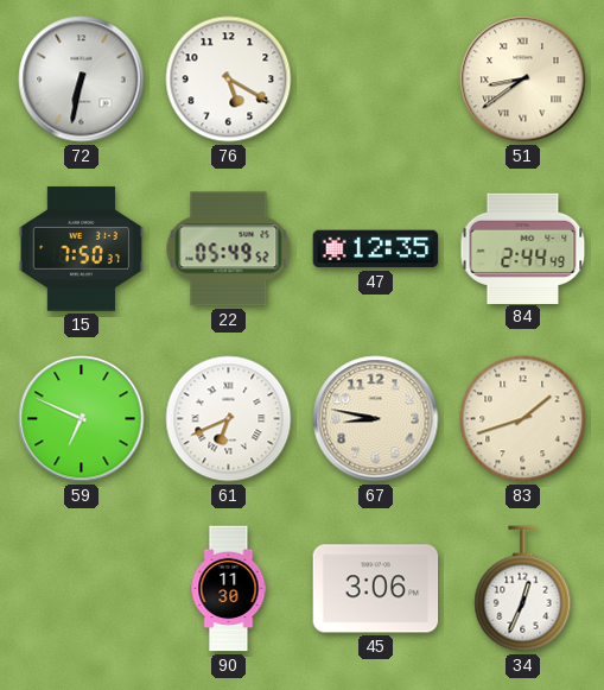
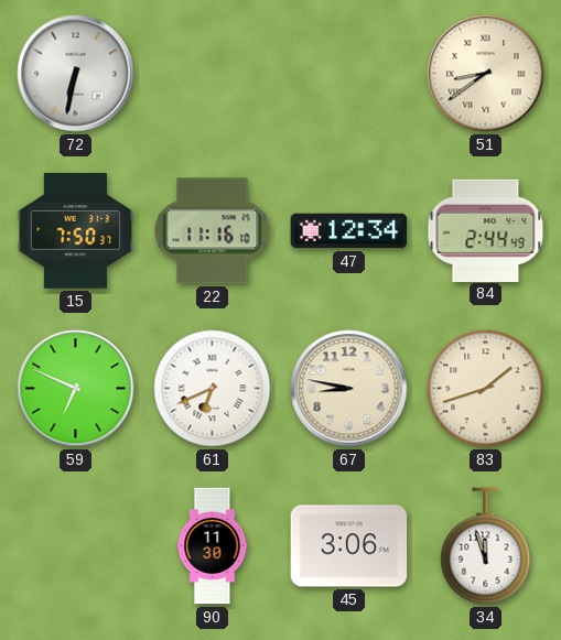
76: 5:20 -> none
22: 05:49 -> 11:16
47: 12:35 -> 12:34
34: 12:34 -> 11:57
